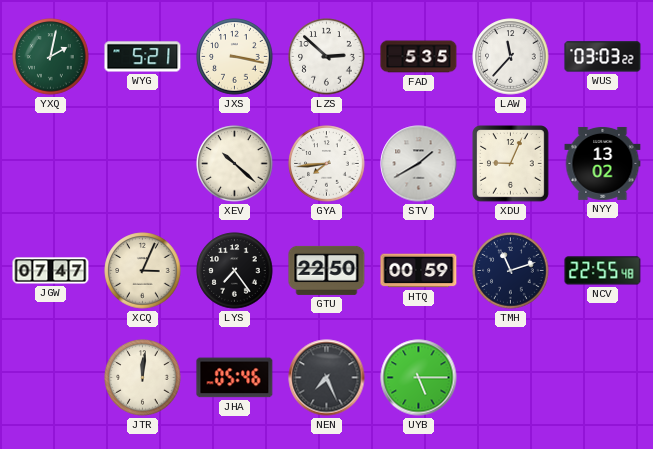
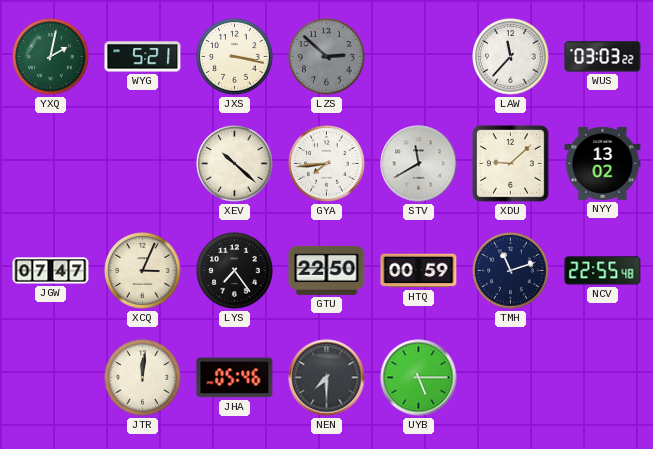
LZS dial: white -> grey
FAD: 5:35 -> none
STV: 1:40 -> 11:40
XDU: 9:04 -> 9:08
NEN: 7:26 -> 7:30
